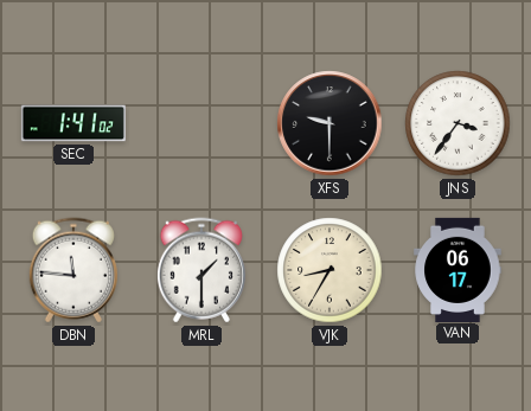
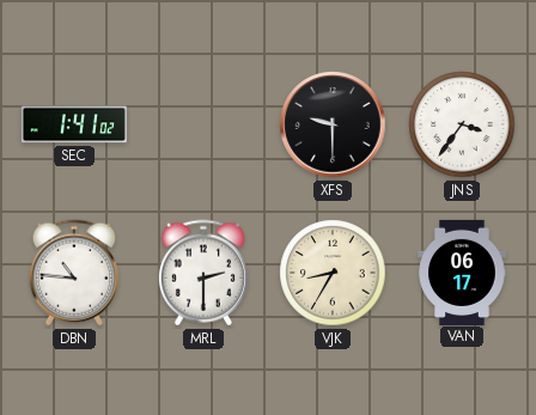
DBN: 11:46 -> 10:46
MRL: 1:30 -> 2:30
